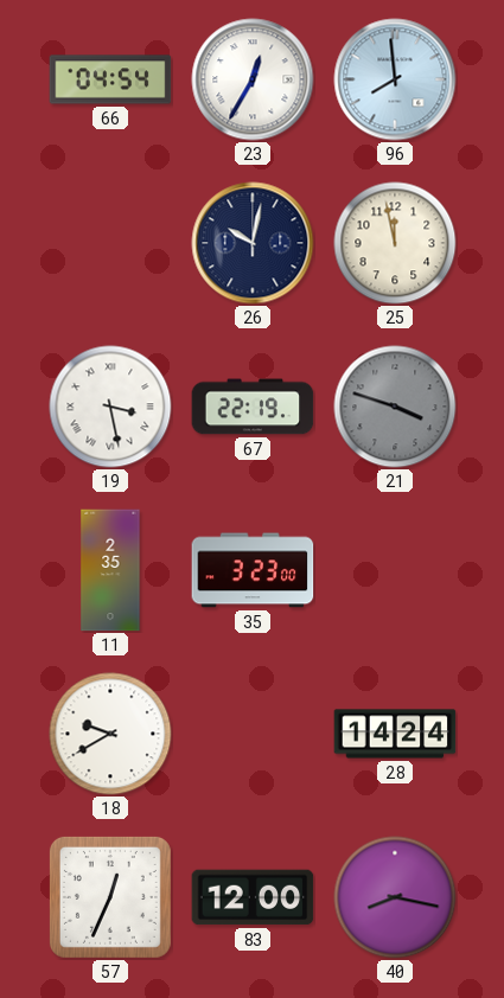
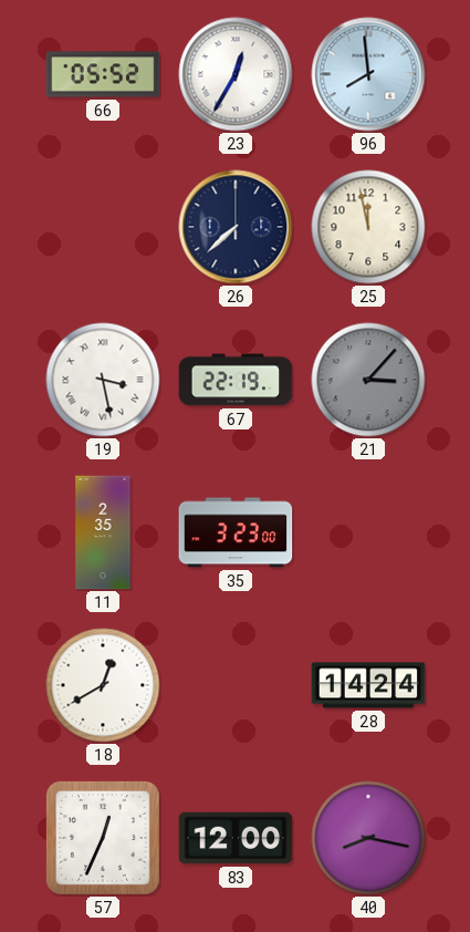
66: 04:54 -> 05:52
26: 10:02 -> 7:38
21: 3:48 -> 3:07
18: 9:40 -> 12:40
